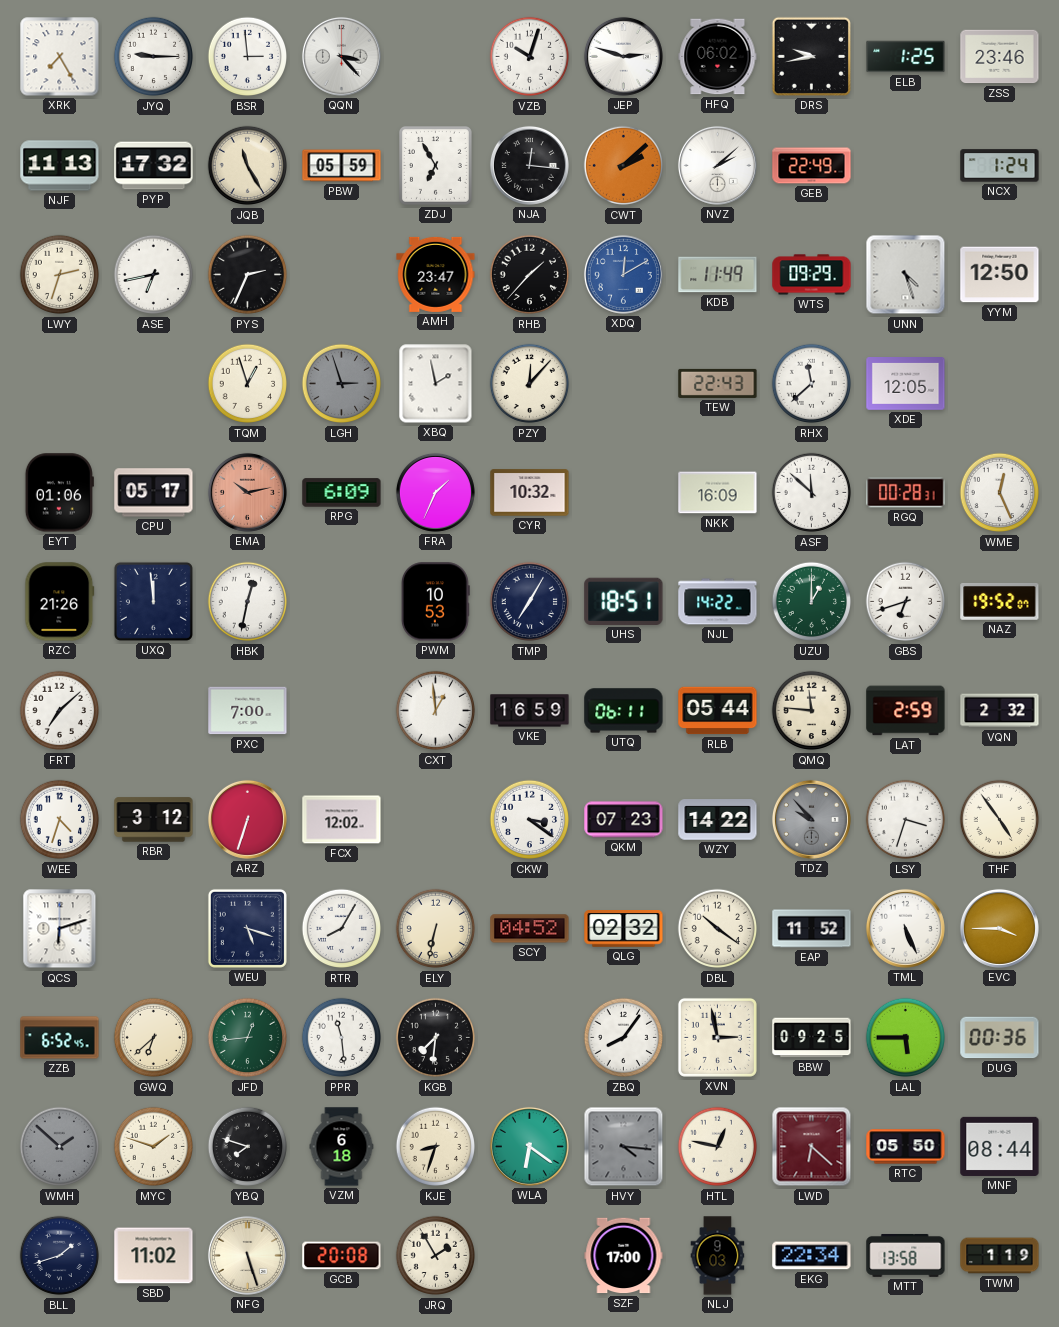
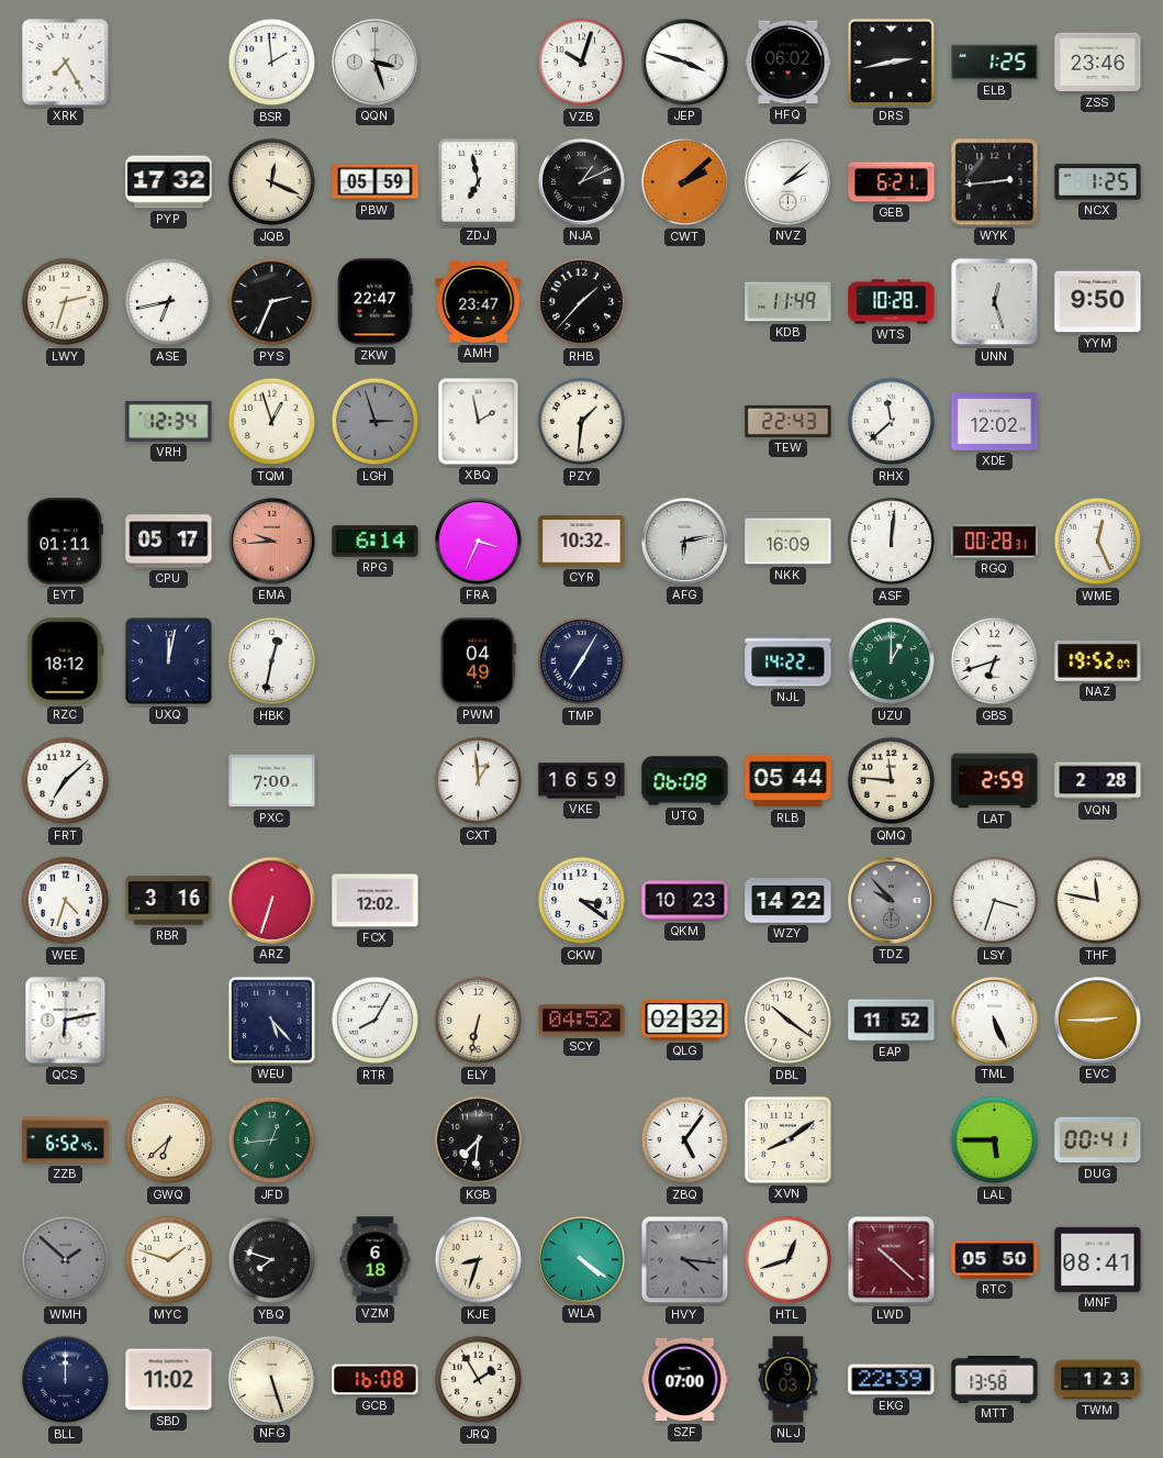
JYQ: 9:15 -> none
BSR: 2:59 -> 1:59
QQN: 3:23 -> 3:27
JEP: 2:48 -> 3:48
DRS: 9:43 -> 2:43
NJF: 11:13 -> none
JQB: 11:25 -> 12:19
ZDJ: 6:55 -> 6:58
NJA: 12:16 -> 1:11
GEB: 22:49 -> 6:21
WYK: none -> 2:44
NCX: 1:24 -> 1:25
ZKW: none -> 22:47
XDQ: 12:10 -> none
WTS: 09:29 -> 10:28
UNN: 4:27 -> 12:27
YYM: 12:50 -> 9:50
VRH: none -> 12:34
PZY: 12:07 -> 1:31
XDE: 12:05 -> 12:02
EYT: 01:06 -> 01:11
EMA: 10:13 -> 9:44
RPG: 6:09 -> 6:14
FRA: 1:34 -> 3:34
AFG: none -> 6:13
ASF: 11:52 -> 12:01
RZC: 21:26 -> 18:12
UXQ: 11:59 -> 12:02
PWM: 10:53 -> 04:49
UHS: 18:51 -> none
UTQ: 06:11 -> 06:08
VQN: 2:32 -> 2:28
RBR: 3:12 -> 3:16
QKM: 07:23 -> 10:23
THF: 4:54 -> 11:47
QCS: 6:12 -> 6:13
WEU: 5:18 -> 5:23
EVC: 3:45 -> 2:45
PPR: 11:29 -> none
ZBQ: 8:06 -> 5:06
XVN: 2:58 -> 8:09
BBW: 09:25 -> none
DUG: 00:36 -> 00:41
WLA: 6:21 -> 4:21
HTL: 12:47 -> 12:42
LWD: 6:22 -> 10:22
MNF: 08:44 -> 08:41
BLL: 1:42 -> 12:00
GCB: 20:08 -> 16:08
SZF: 17:00 -> 07:00
EKG: 22:34 -> 22:39
TWM: 1:19 -> 1:23
